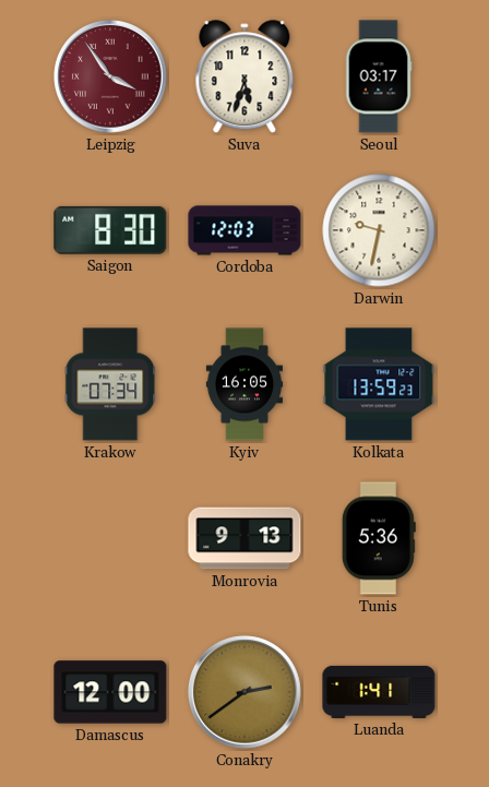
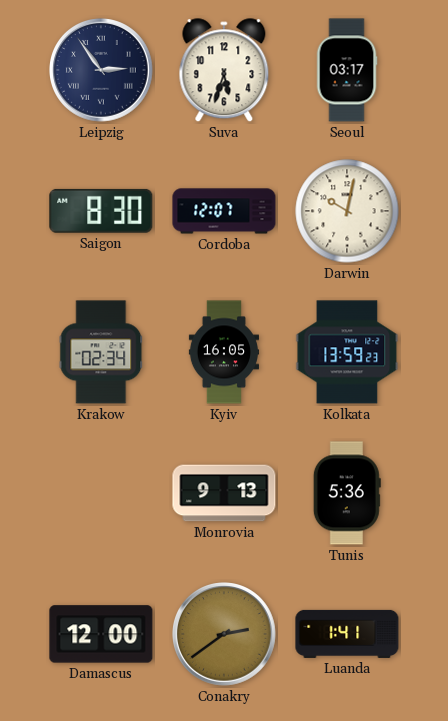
Leipzig: 3:54 -> 2:54
Leipzig dial: burgundy -> navy
Cordoba: 12:03 -> 12:07
Darwin: 9:32 -> 10:02
Krakow: 07:34 -> 02:34
